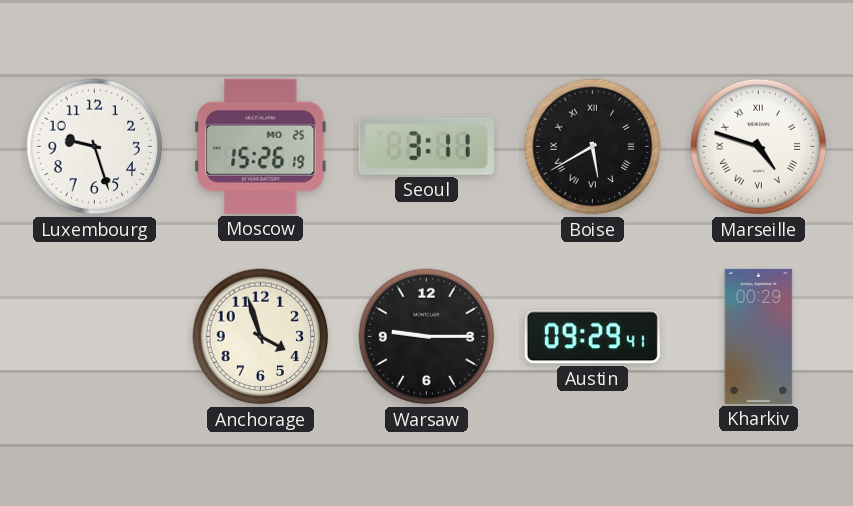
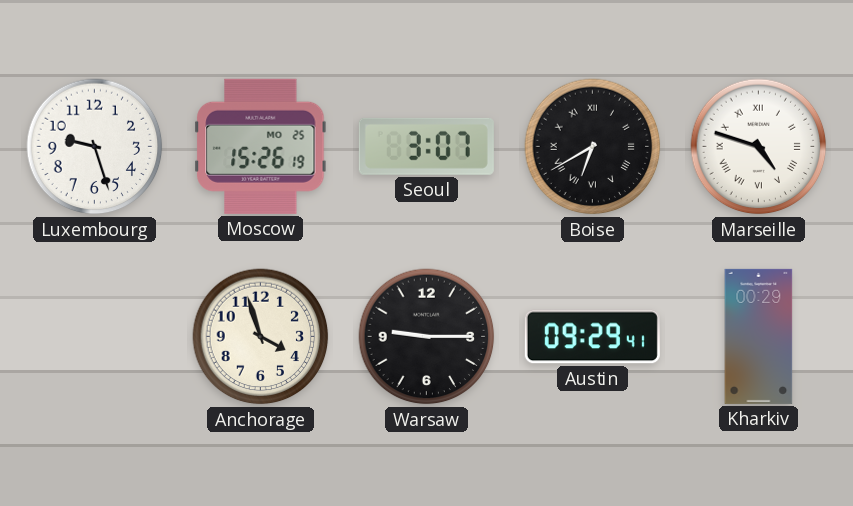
Seoul: 3:11 -> 3:07
Boise: 5:40 -> 6:40
